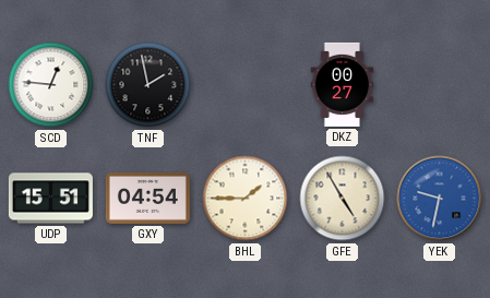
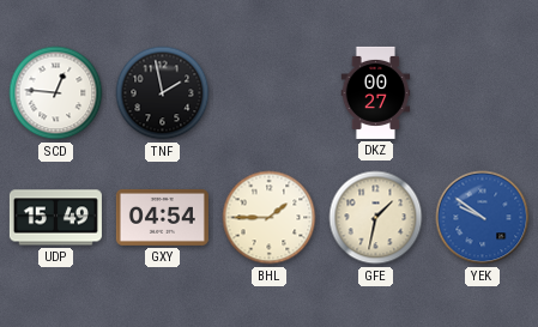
UDP: 15:51 -> 15:49
GFE: 4:55 -> 1:32
YEK: 9:32 -> 9:51
